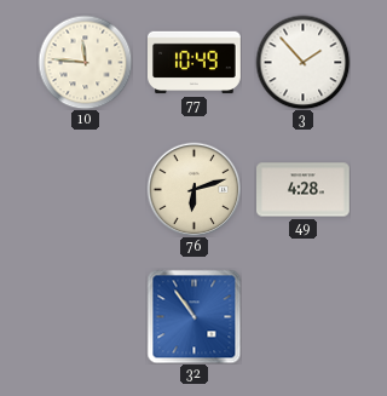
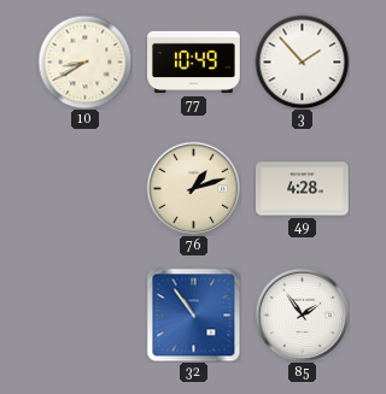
10: 11:46 -> 8:40
76: 6:12 -> 1:12
85: none -> 1:54
